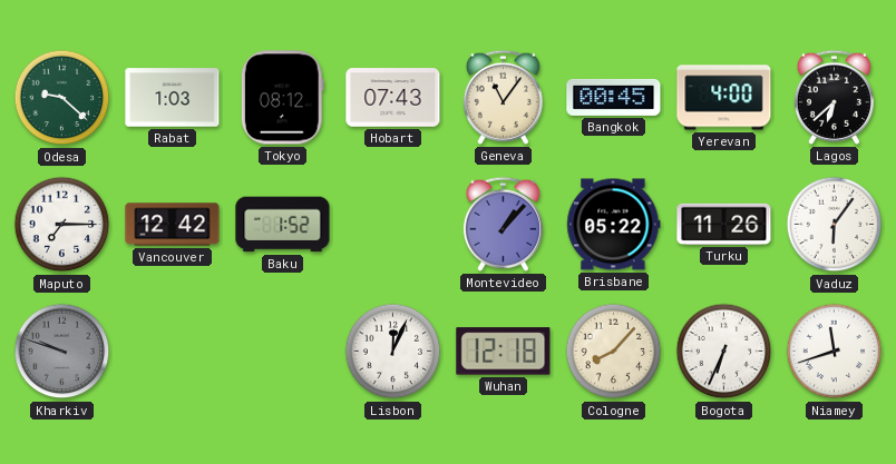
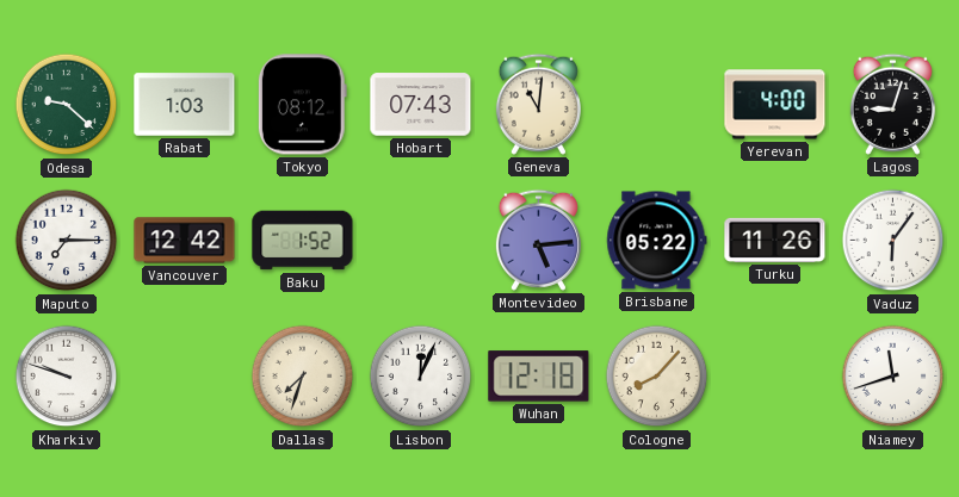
Geneva: 11:06 -> 11:01
Bangkok: 00:45 -> none
Lagos: 6:38 -> 9:03
Montevideo: 1:07 -> 5:14
Kharkiv dial: grey -> white
Dallas: none -> 7:33
Bogota: 6:34 -> none
